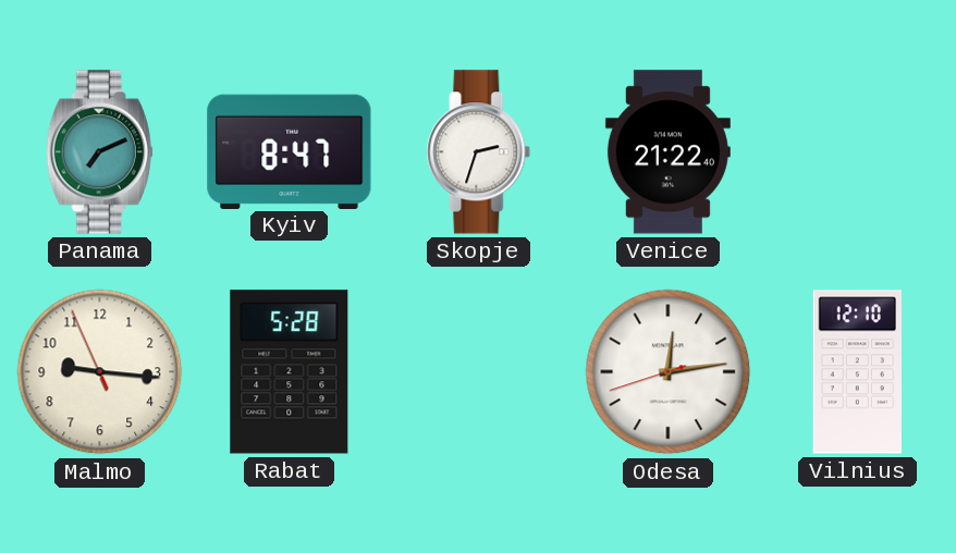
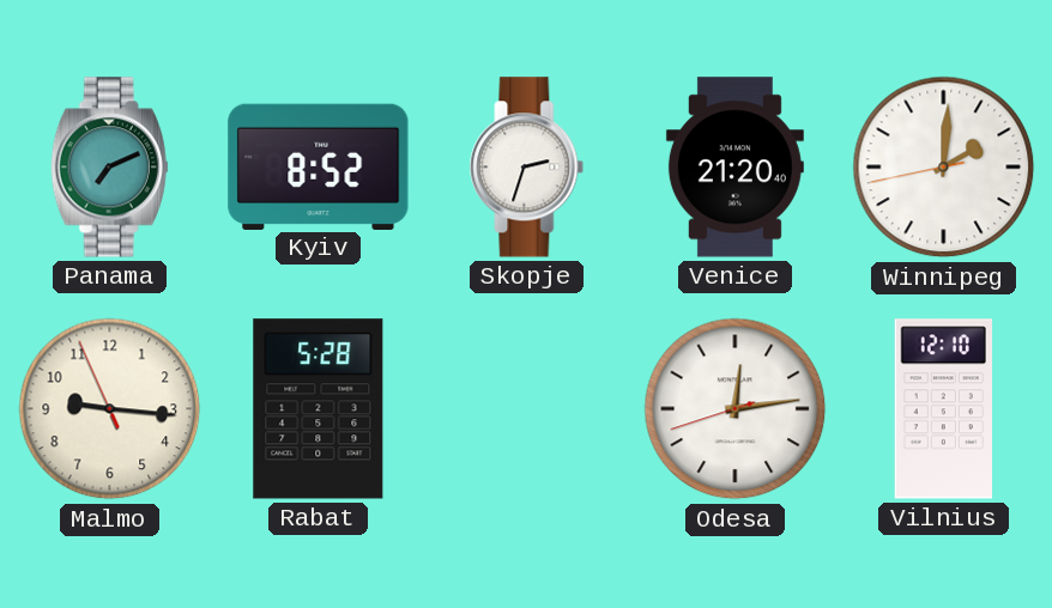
Kyiv: 8:47 -> 8:52
Venice: 21:22 -> 21:20
Winnipeg: none -> 2:00
